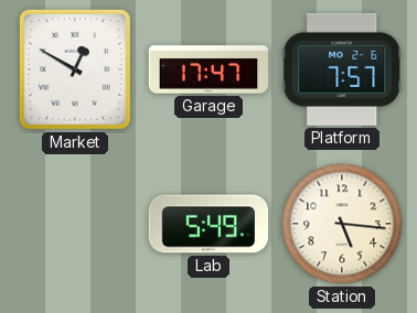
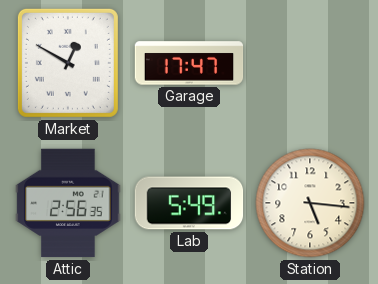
Platform: 7:57 -> none
Attic: none -> 2:56
